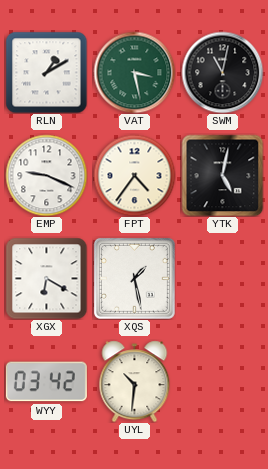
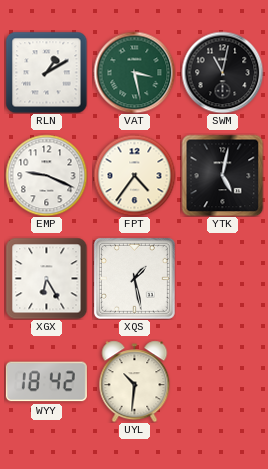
XGX: 6:20 -> 6:25
WYY: 03:42 -> 18:42
